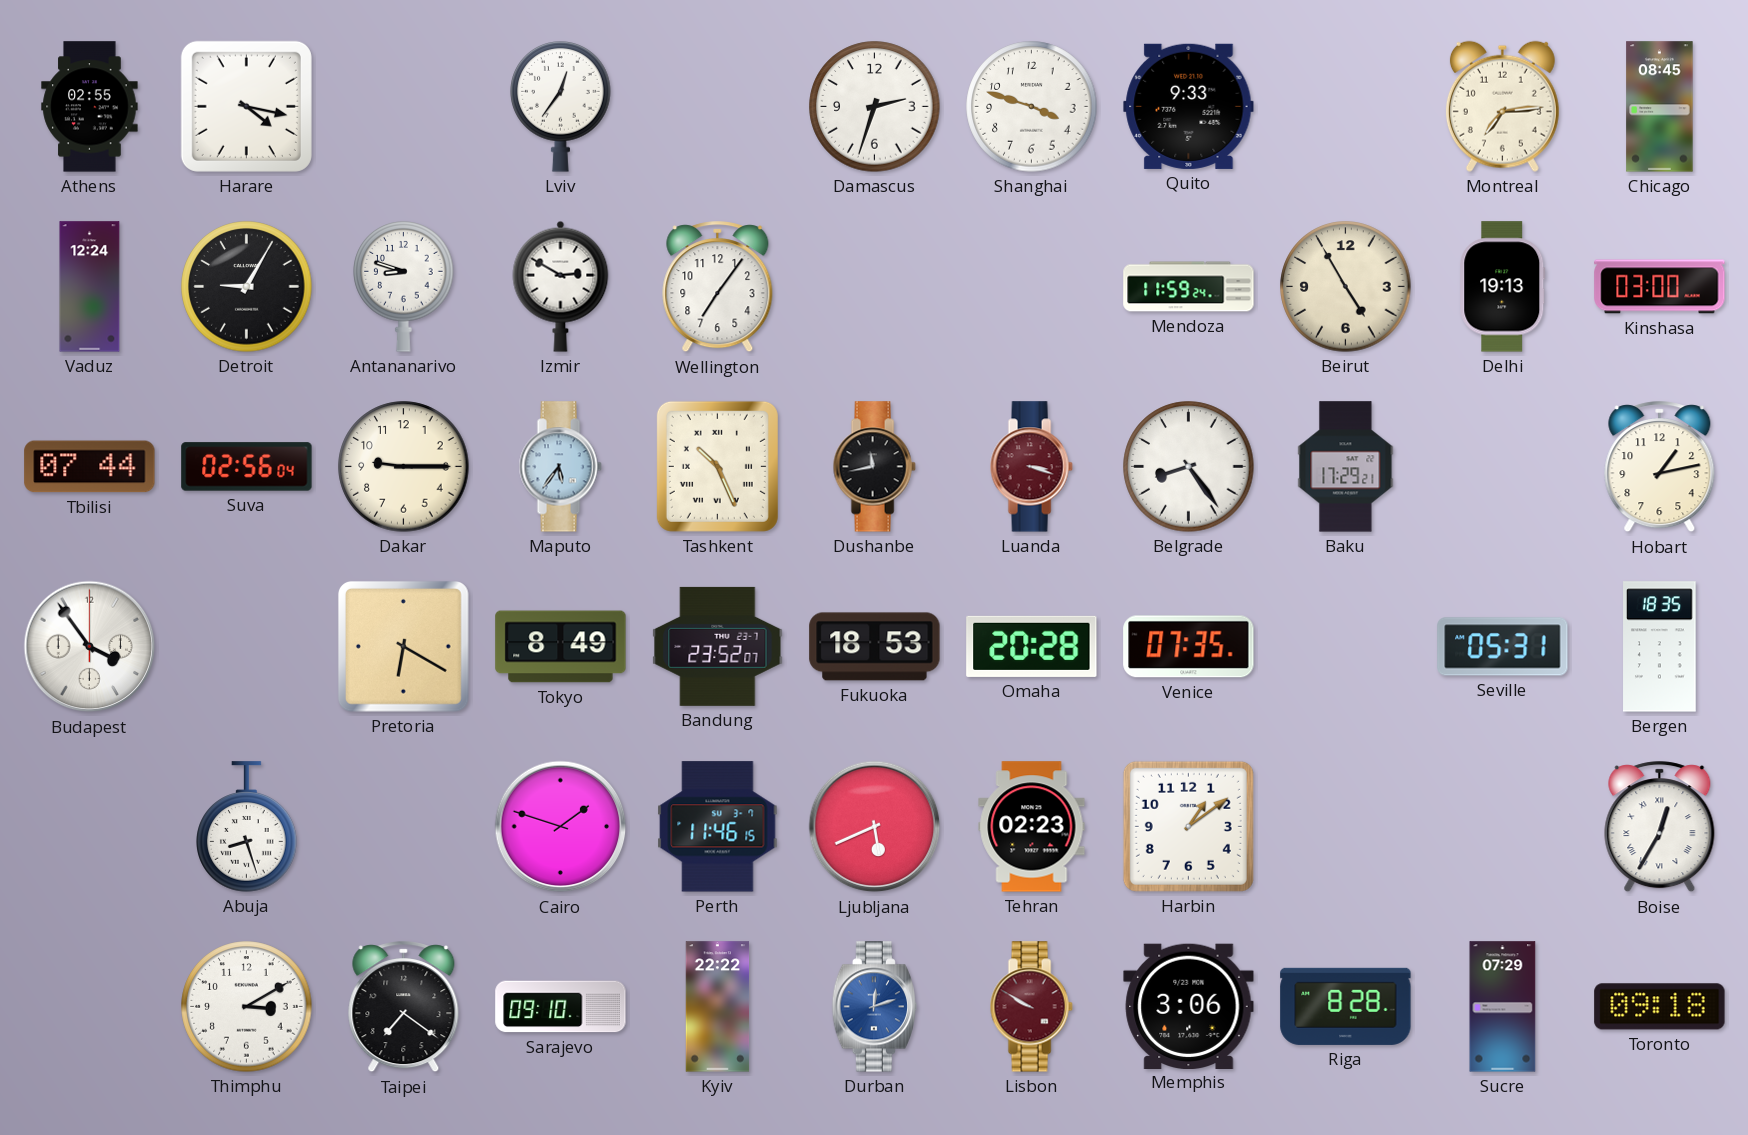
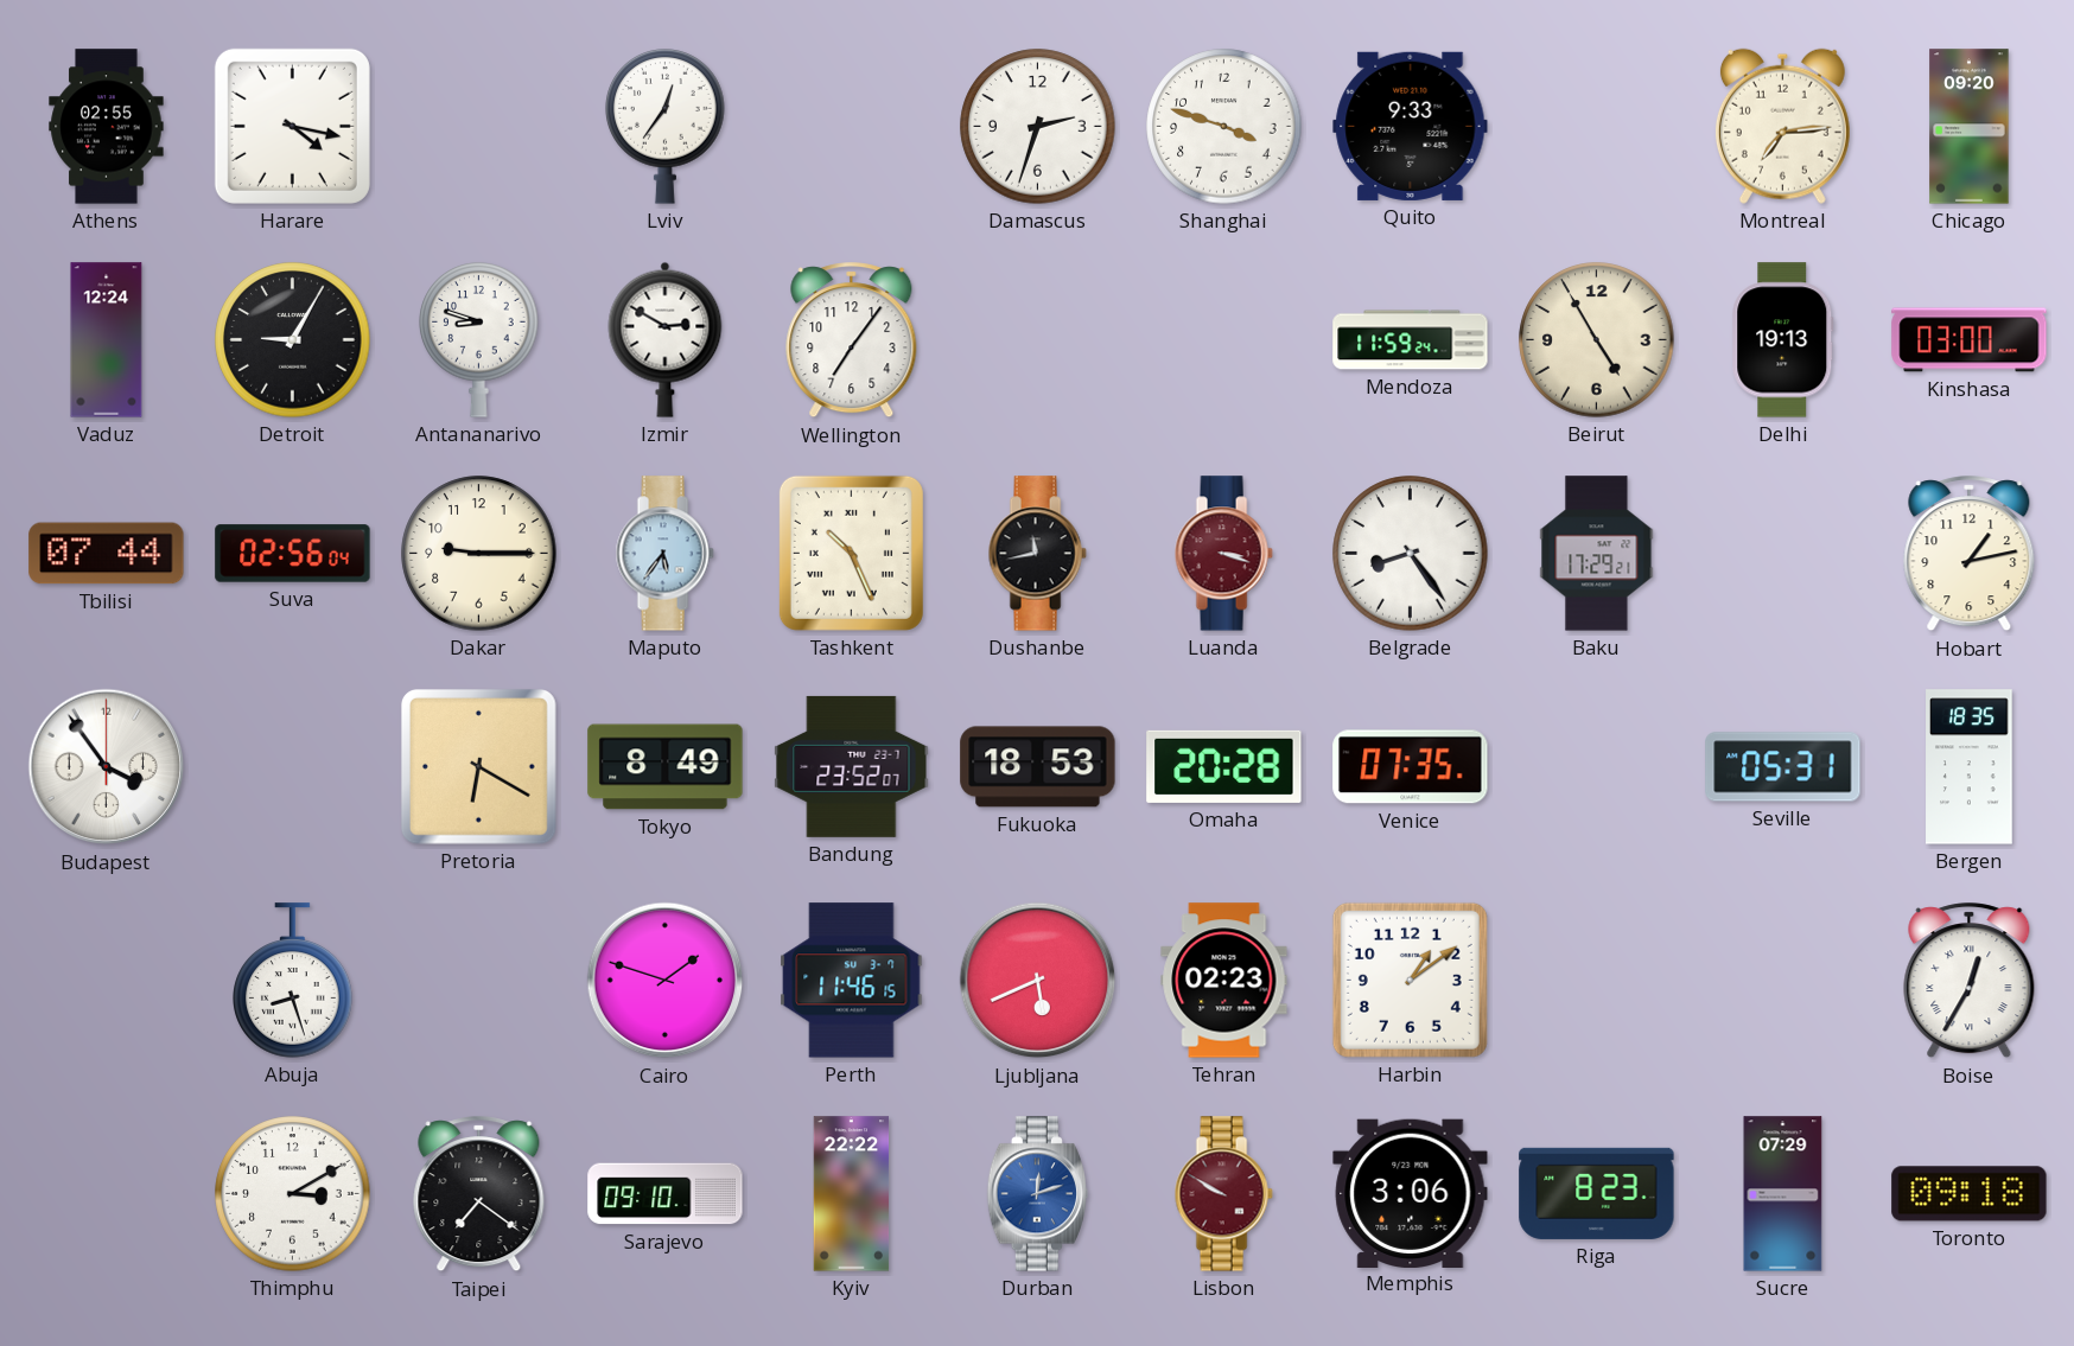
Chicago: 08:45 -> 09:20
Riga: 8:28 -> 8:23
